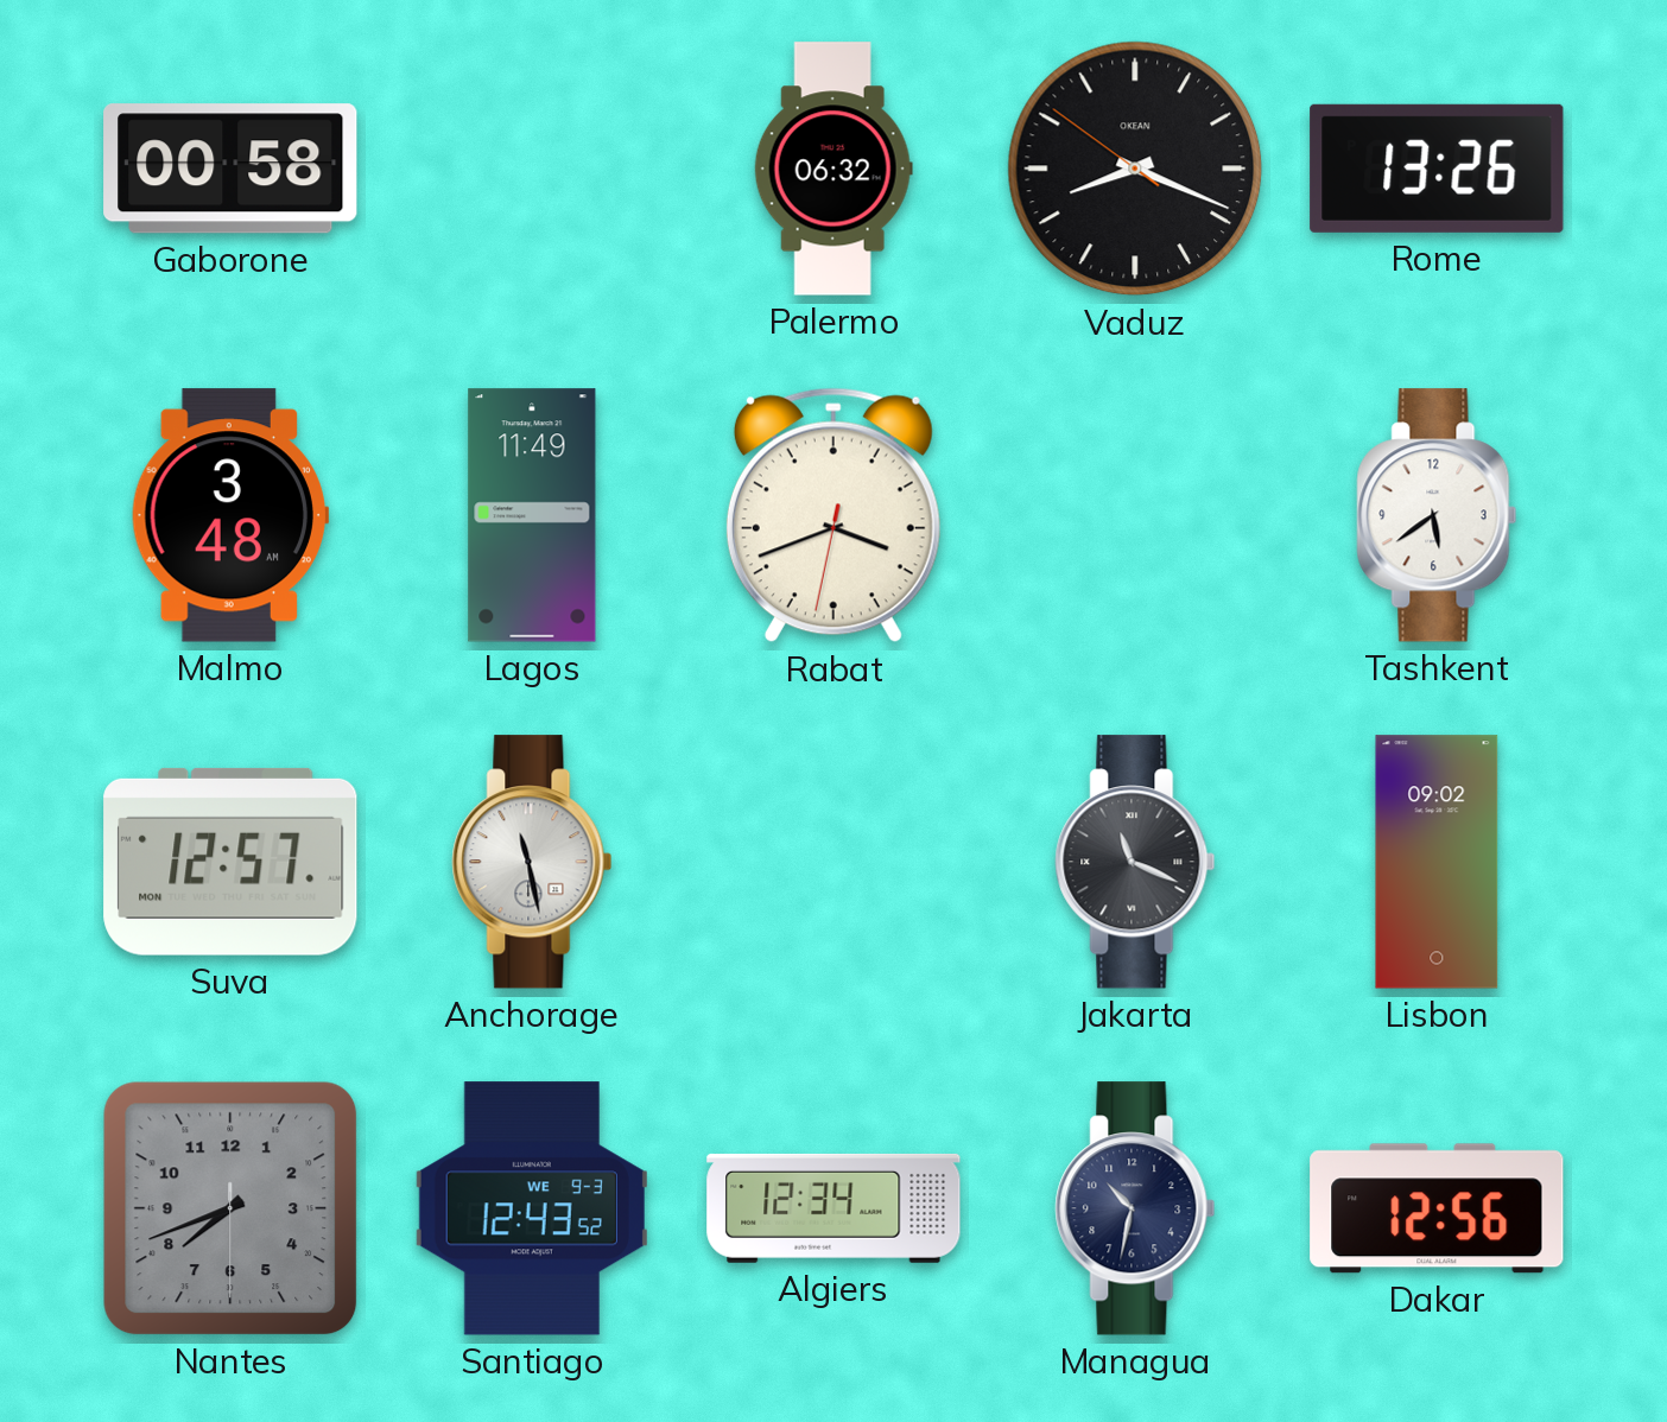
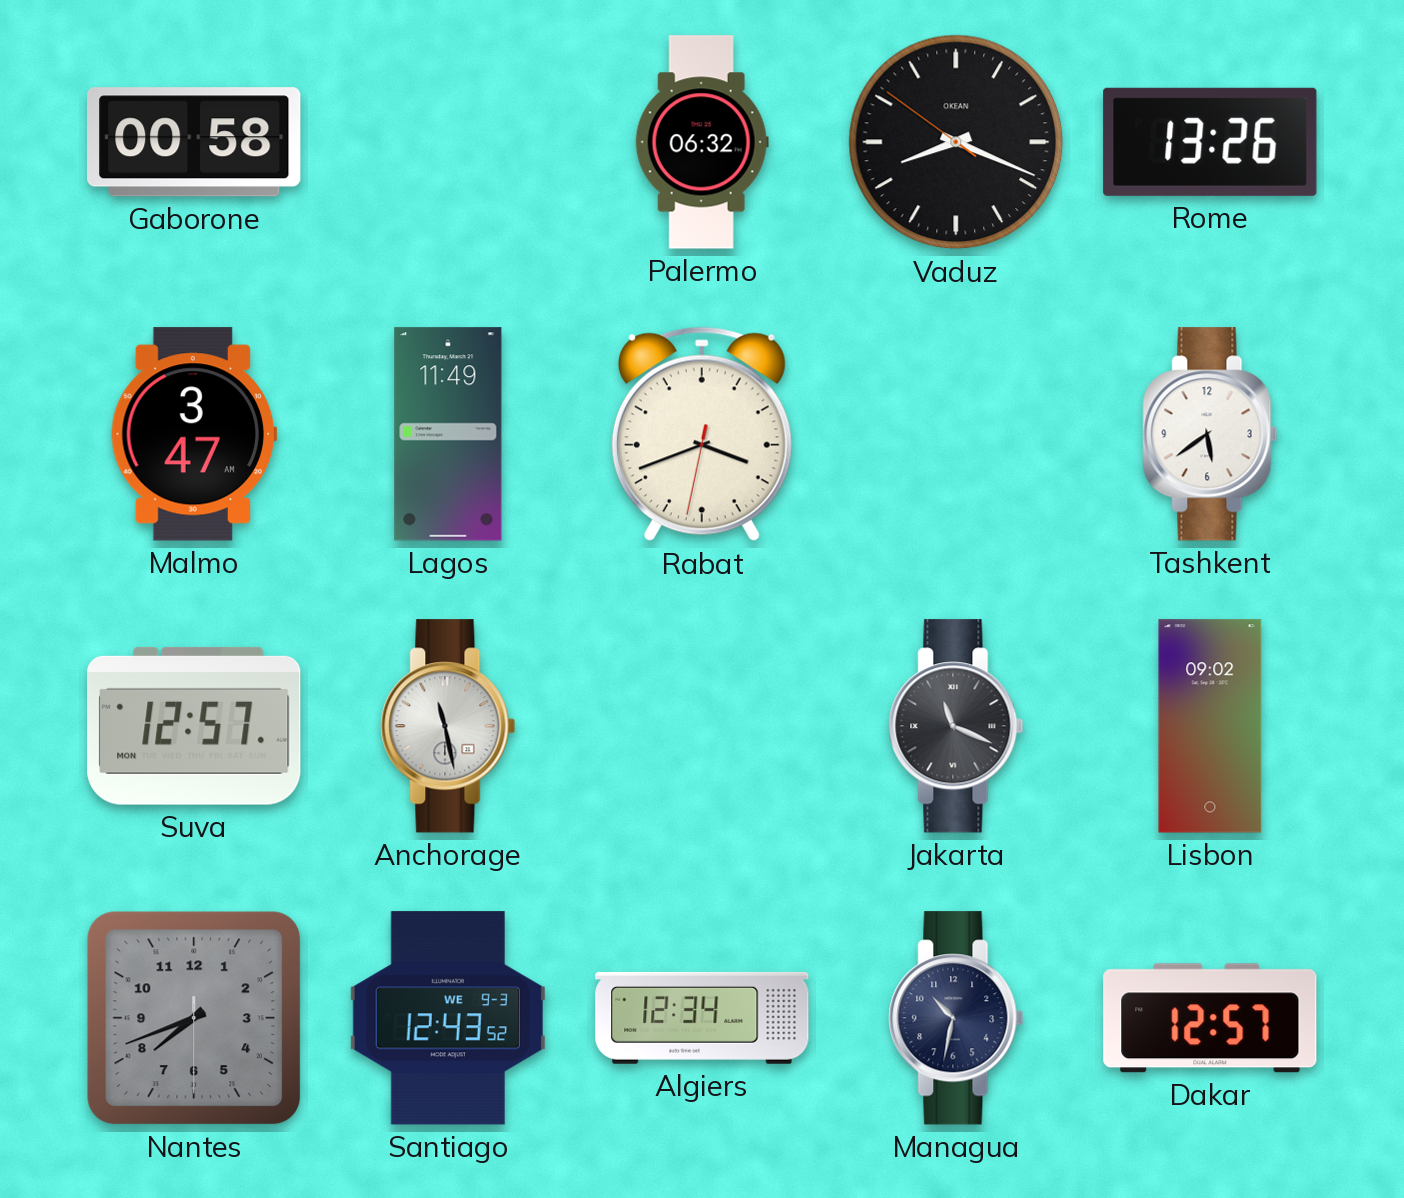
Malmo: 3:48 -> 3:47
Dakar: 12:56 -> 12:57
